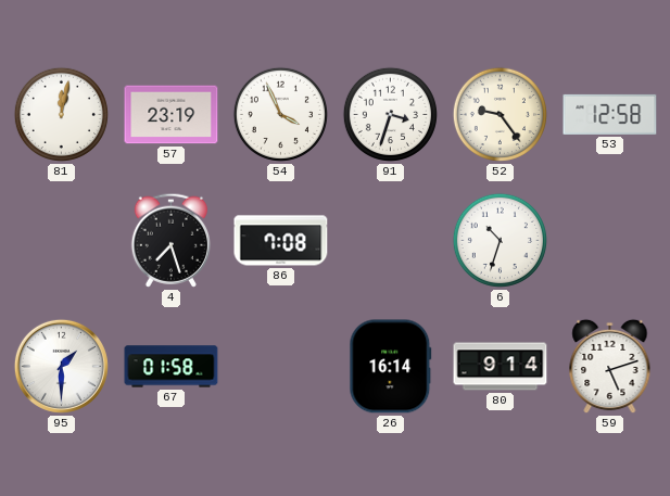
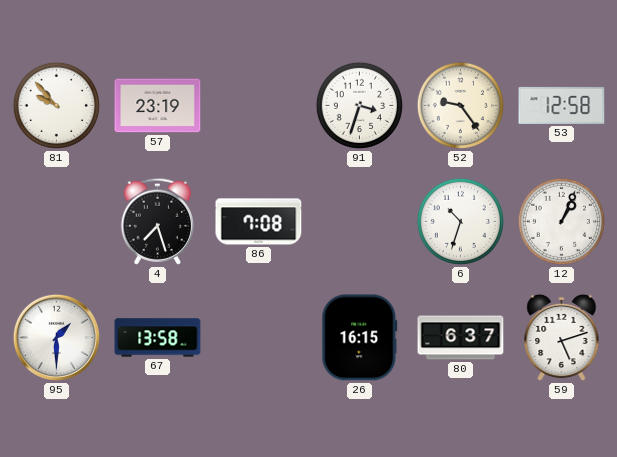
81: 12:02 -> 9:53
54: 3:56 -> none
12: none -> 1:04
67: 01:58 -> 13:58
26: 16:14 -> 16:15
80: 9:14 -> 6:37
